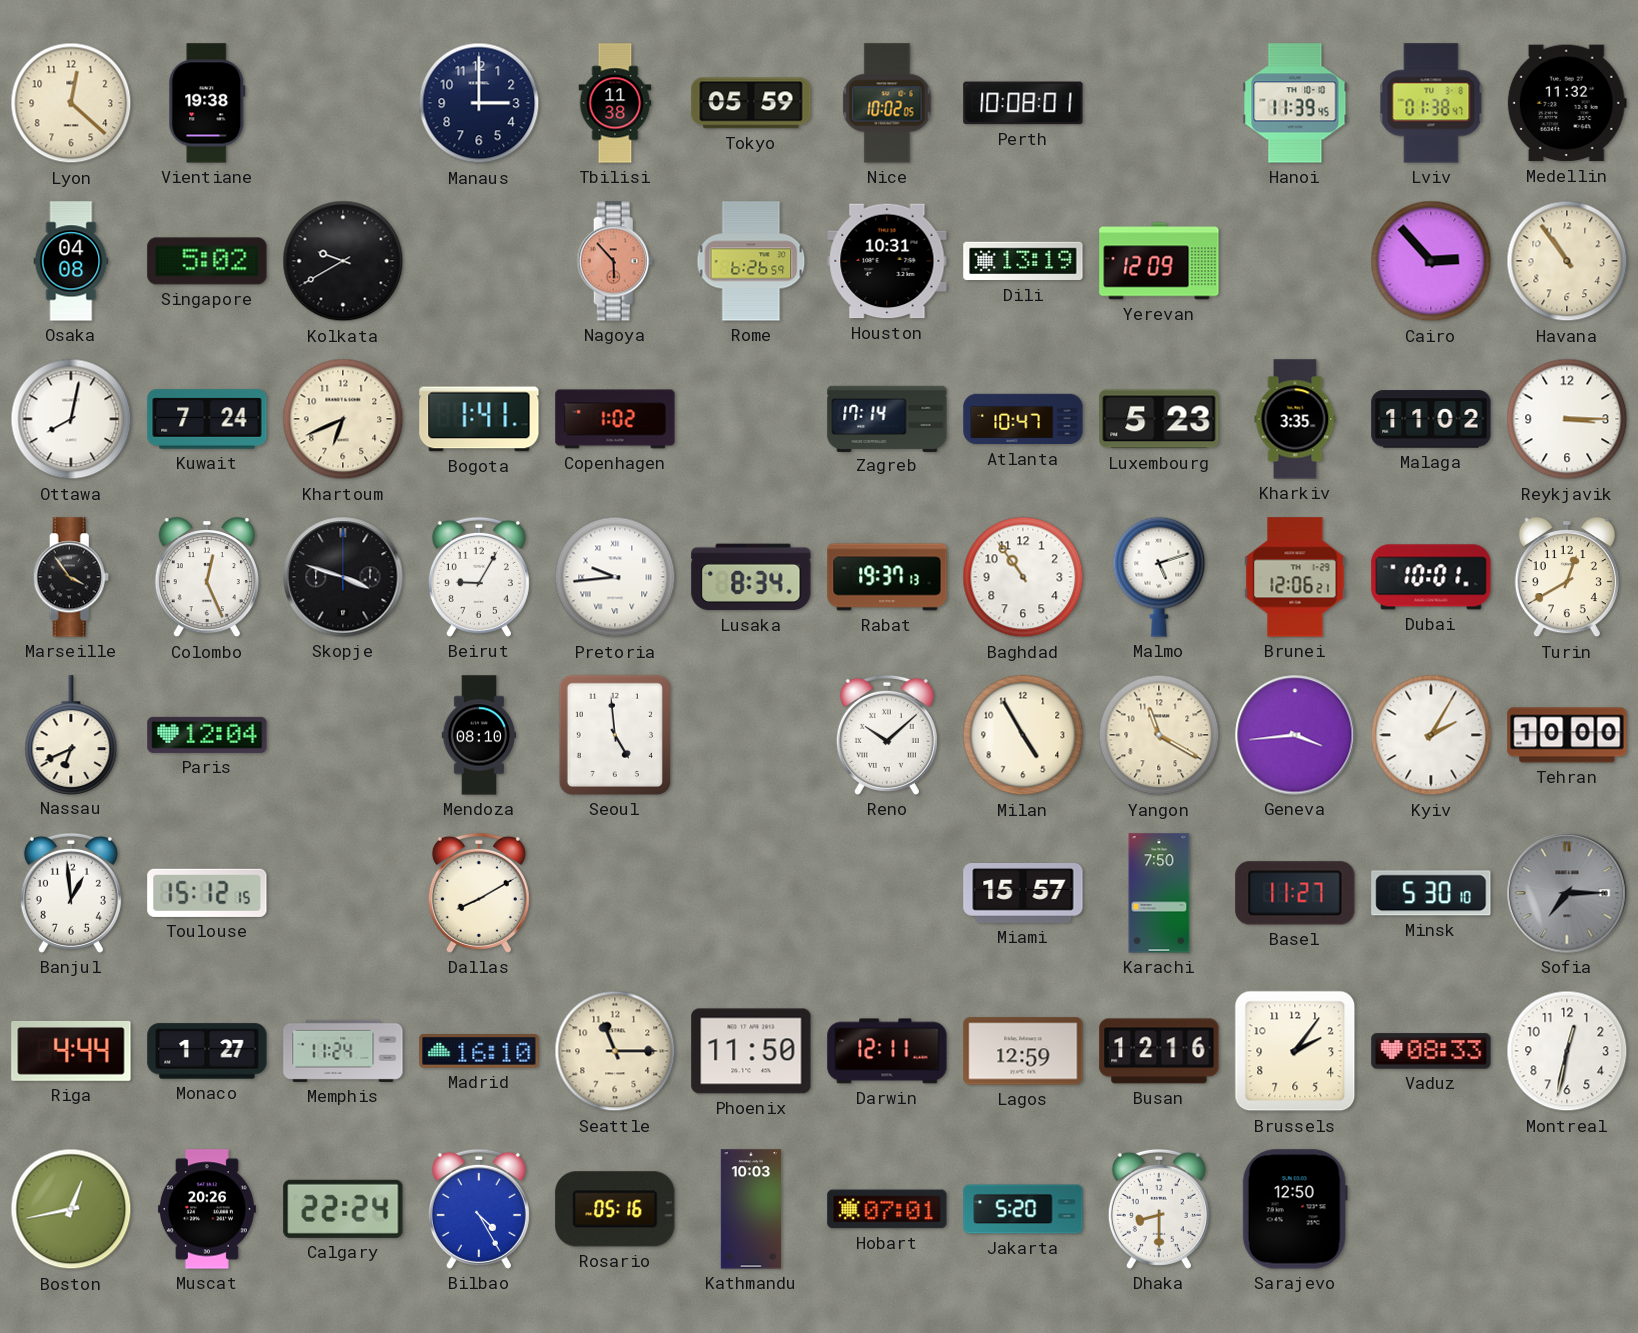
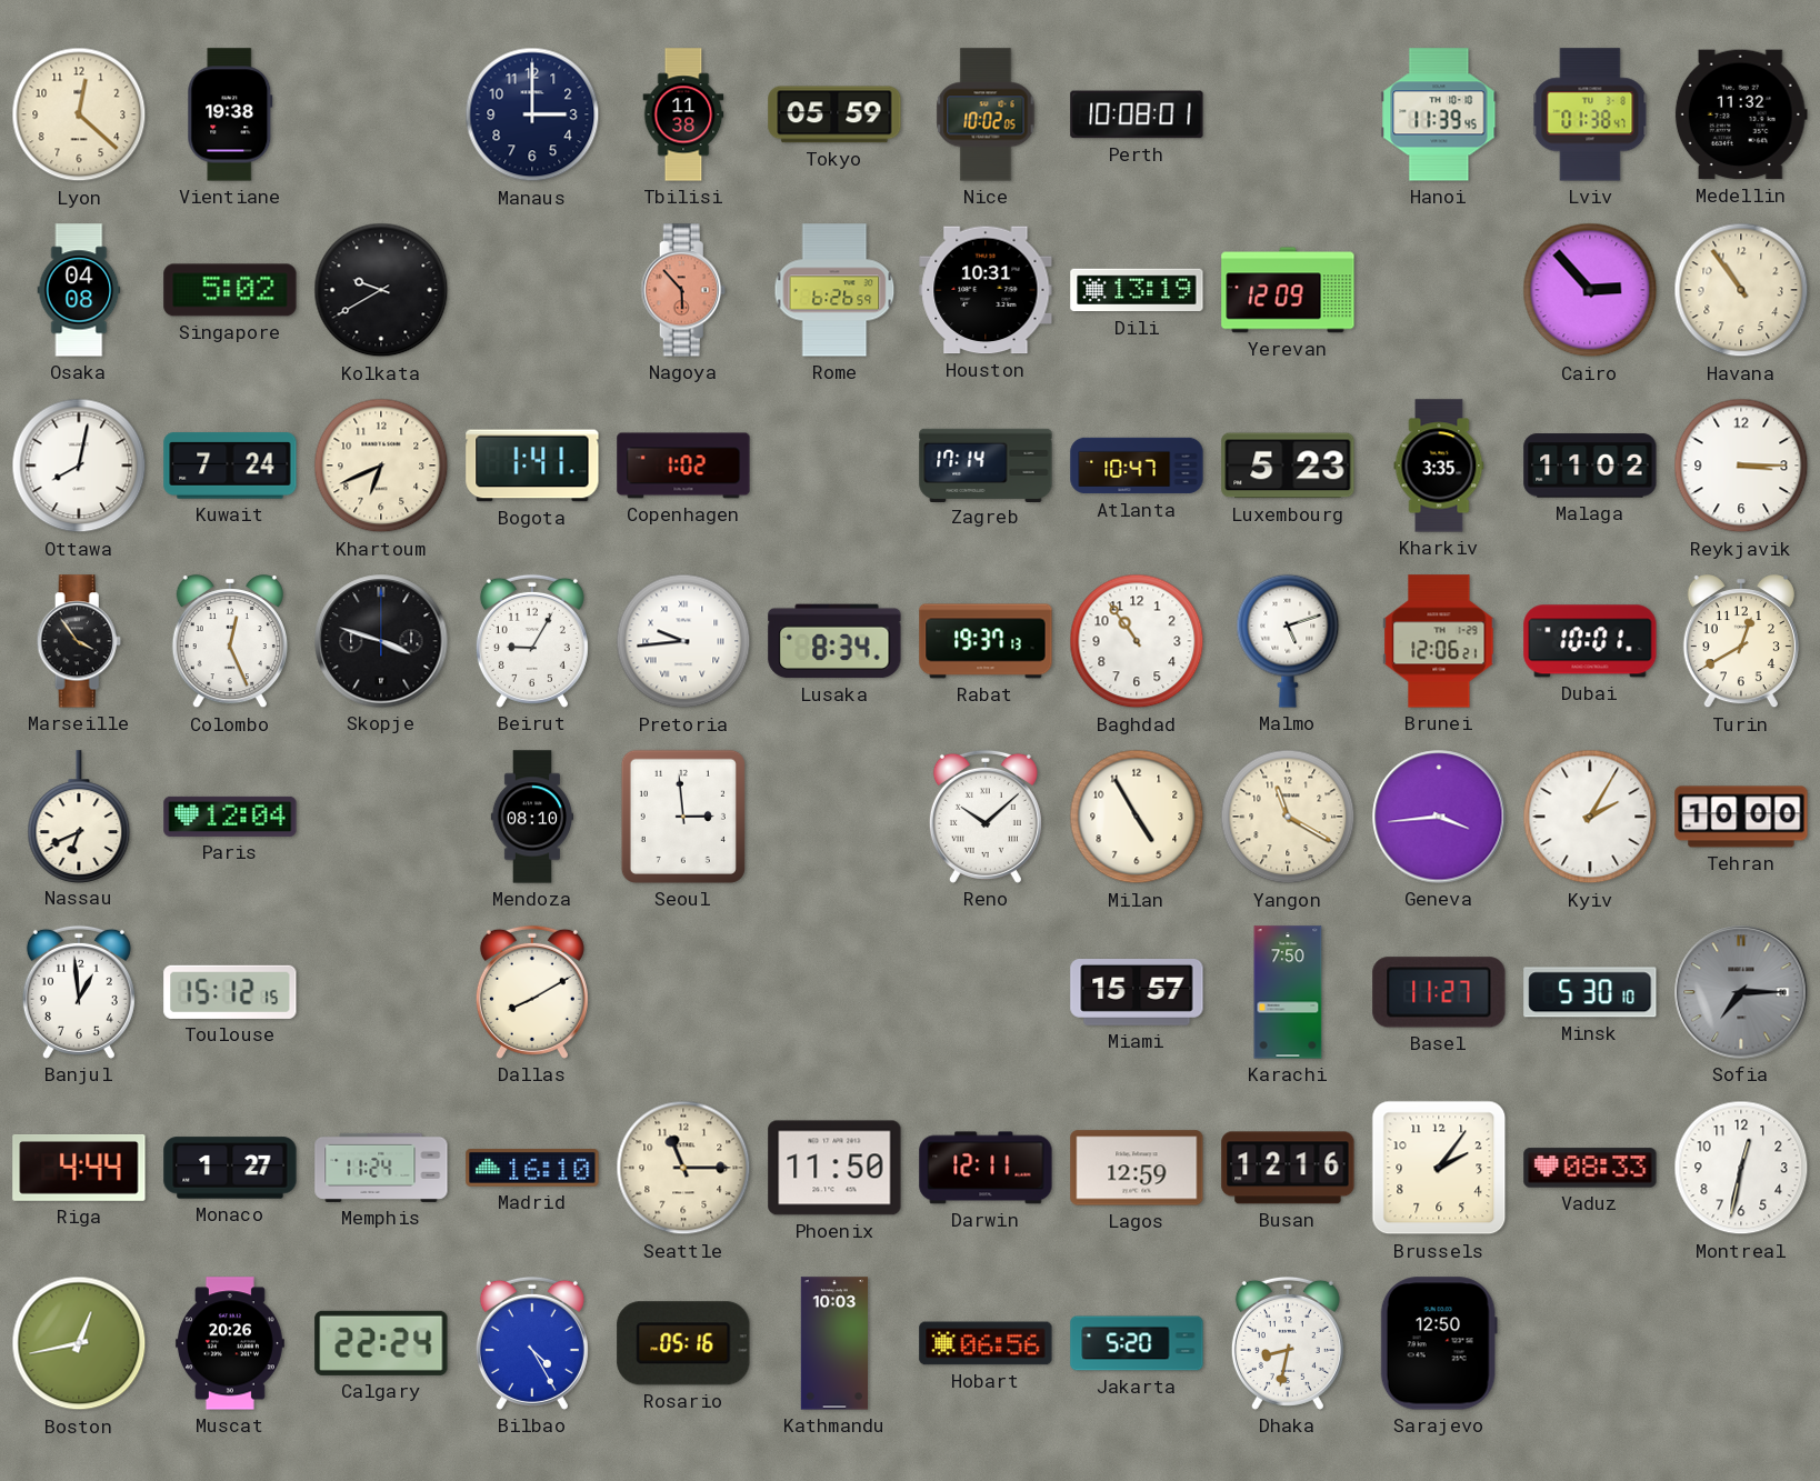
Seoul: 4:59 -> 2:59
Hobart: 07:01 -> 06:56
Dhaka: 8:30 -> 8:32
